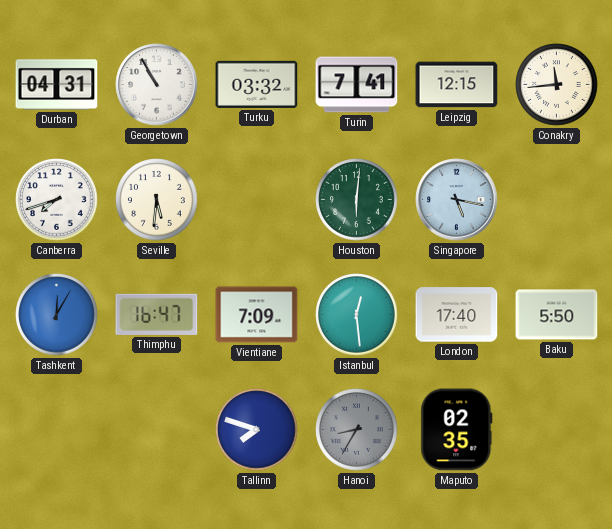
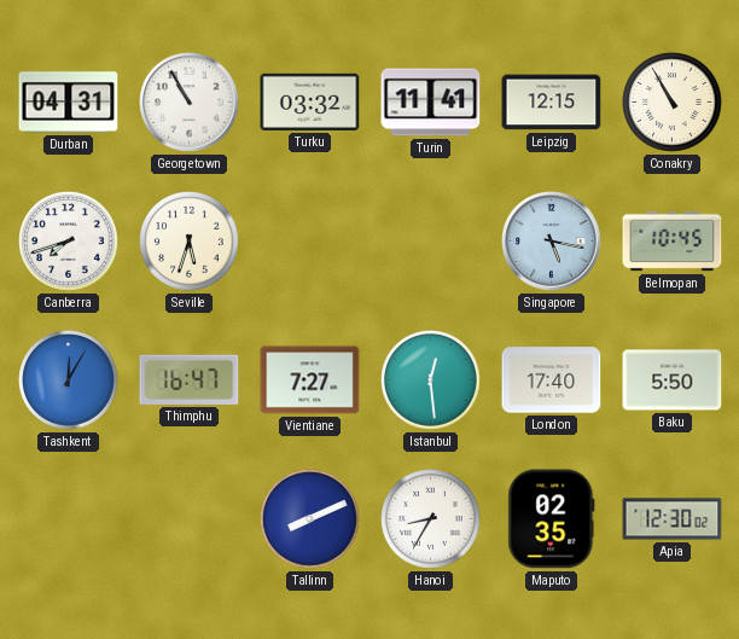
Turin: 7:41 -> 11:41
Conakry: 11:44 -> 10:55
Seville: 5:31 -> 5:33
Houston: 6:01 -> none
Belmopan: none -> 10:45
Vientiane: 7:09 -> 7:27
Tallinn: 7:48 -> 8:11
Hanoi dial: grey -> white
Apia: none -> 12:30
